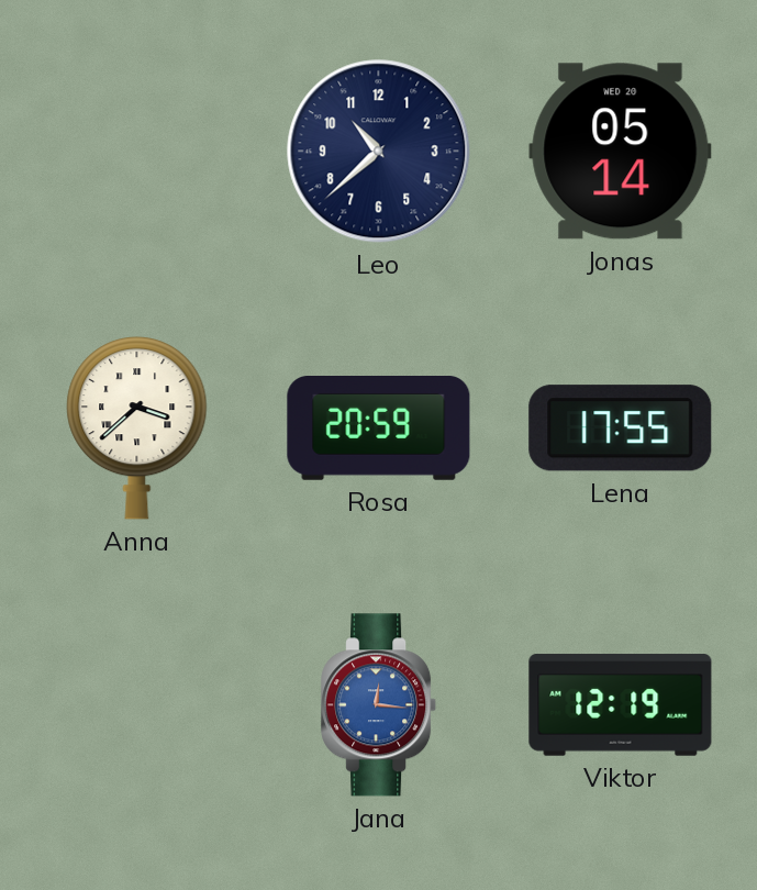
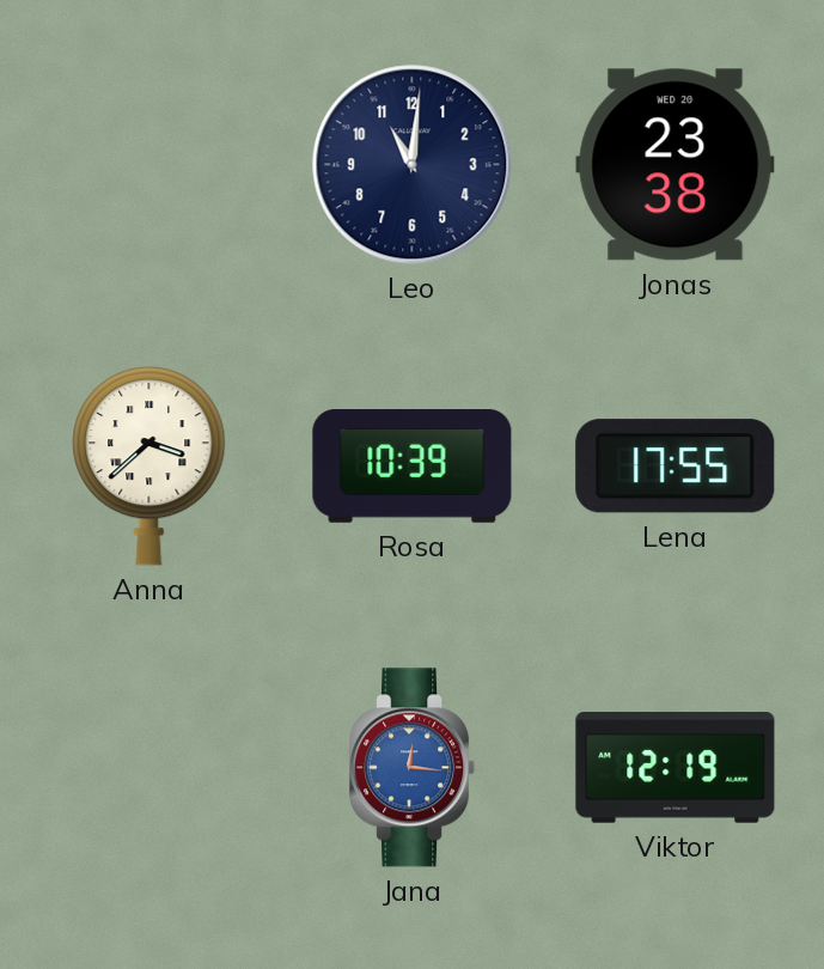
Leo: 10:38 -> 11:01
Jonas: 05:14 -> 23:38
Rosa: 20:59 -> 10:39
